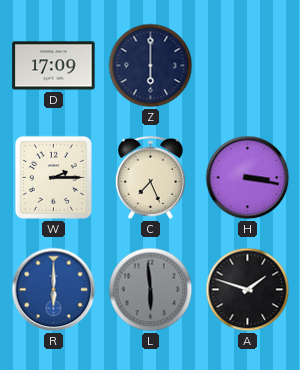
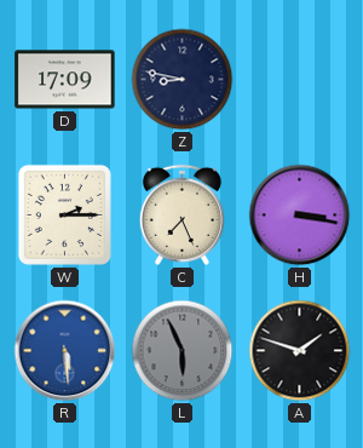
Z: 6:00 -> 8:47
R: 6:00 -> 5:29
L: 5:59 -> 5:56
